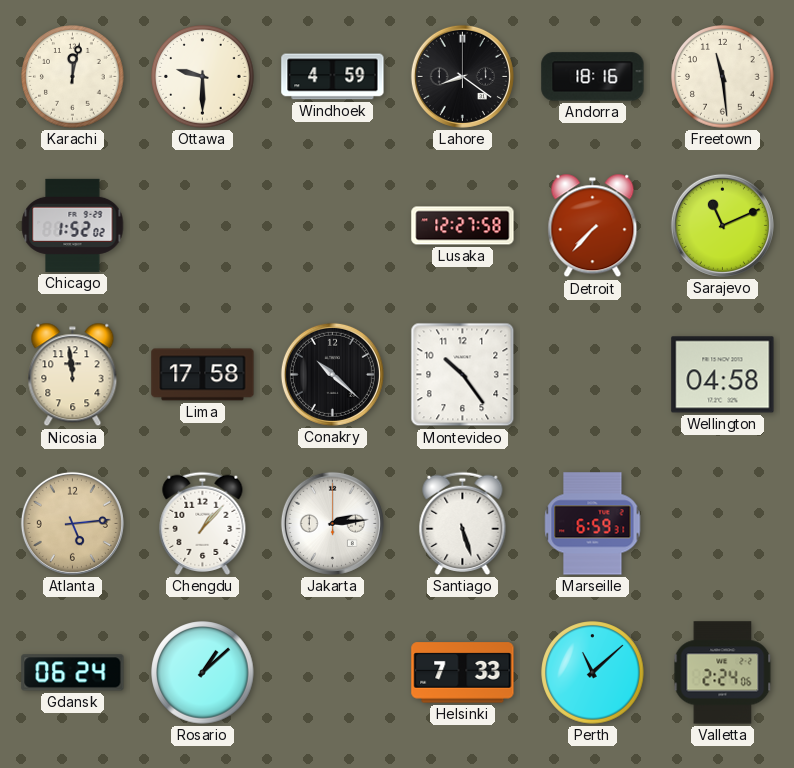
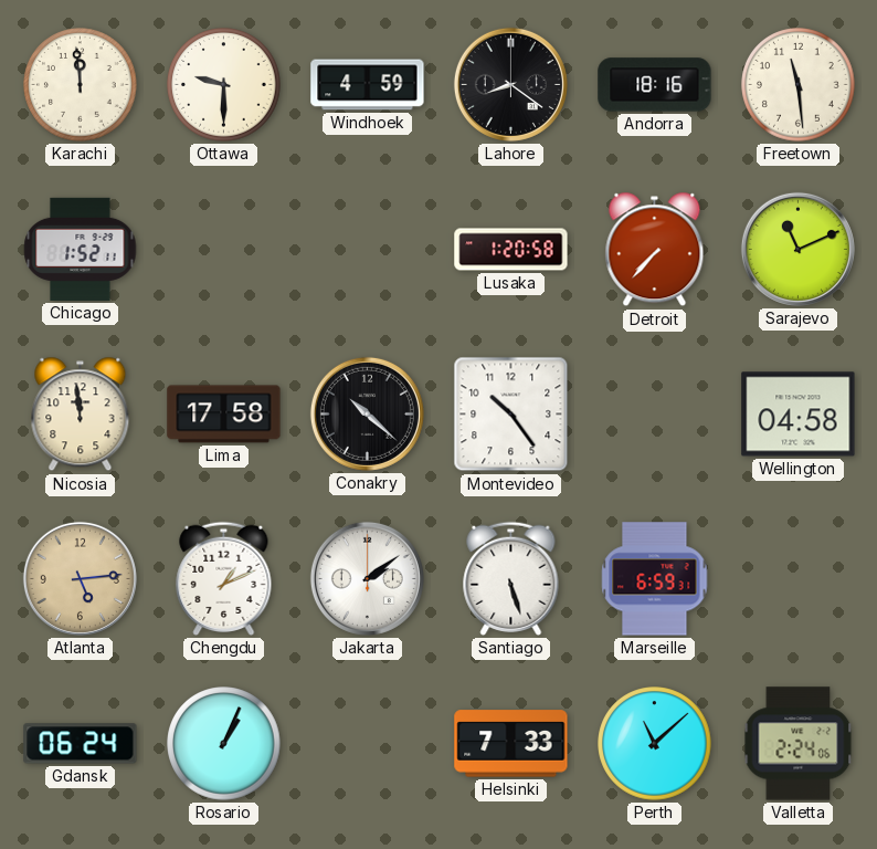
Karachi: 12:02 -> 11:59
Chicago: 1:52:02 -> 1:52:11
Lusaka: 12:27 -> 1:20
Chengdu: 1:07 -> 1:11
Jakarta: 2:14 -> 2:09
Rosario: 1:08 -> 1:04
